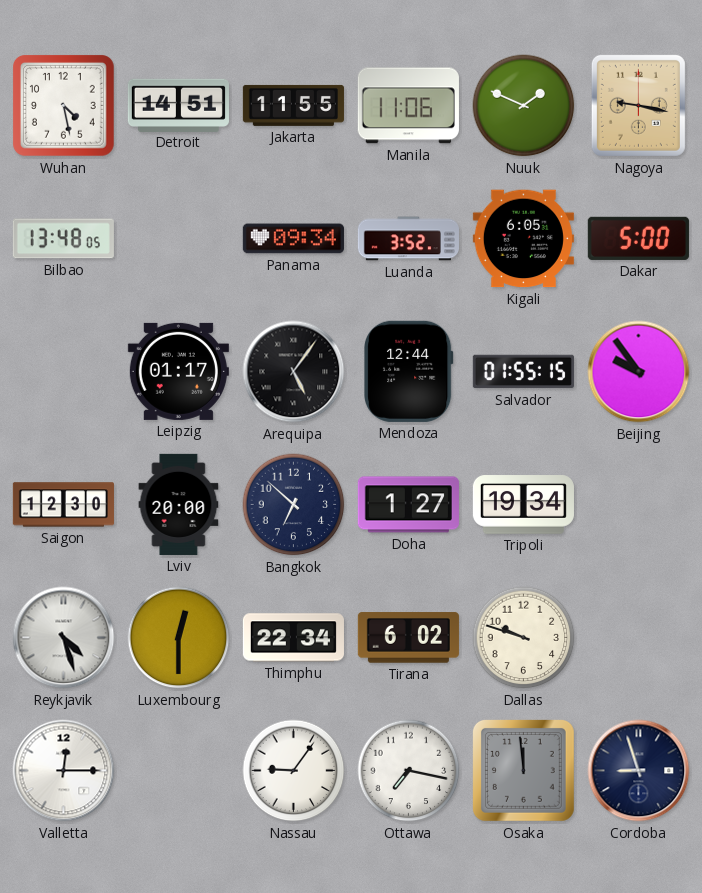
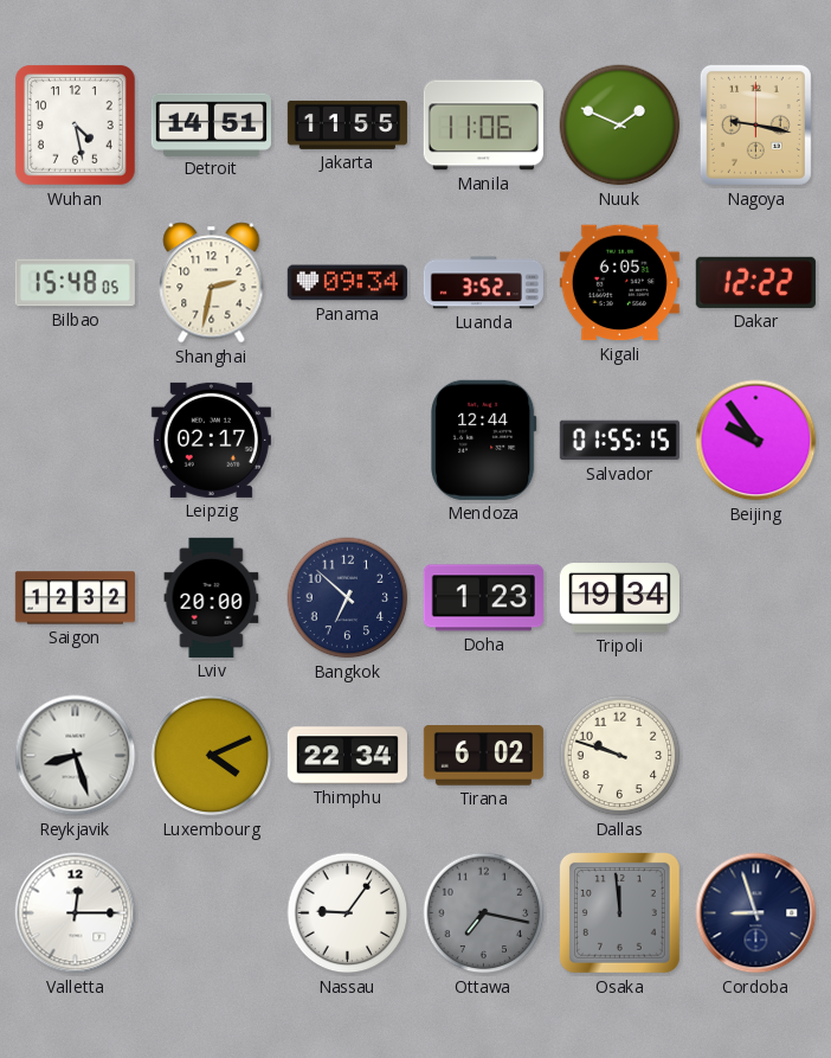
Bilbao: 13:48 -> 15:48
Shanghai: none -> 2:32
Dakar: 5:00 -> 12:22
Leipzig: 01:17 -> 02:17
Arequipa: 5:06 -> none
Saigon: 12:30 -> 12:32
Doha: 1:27 -> 1:23
Reykjavik: 4:27 -> 8:27
Luxembourg: 12:30 -> 4:11
Ottawa dial: white -> grey
